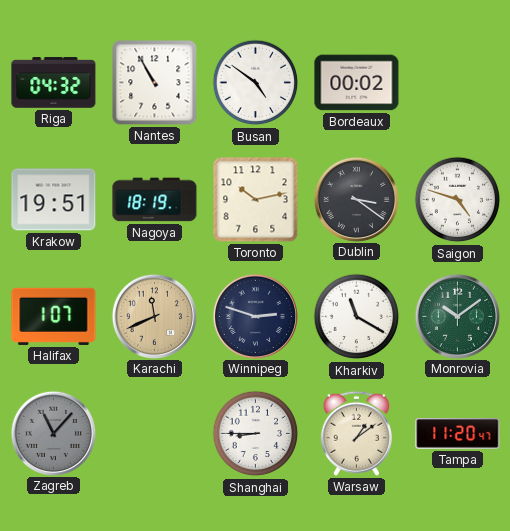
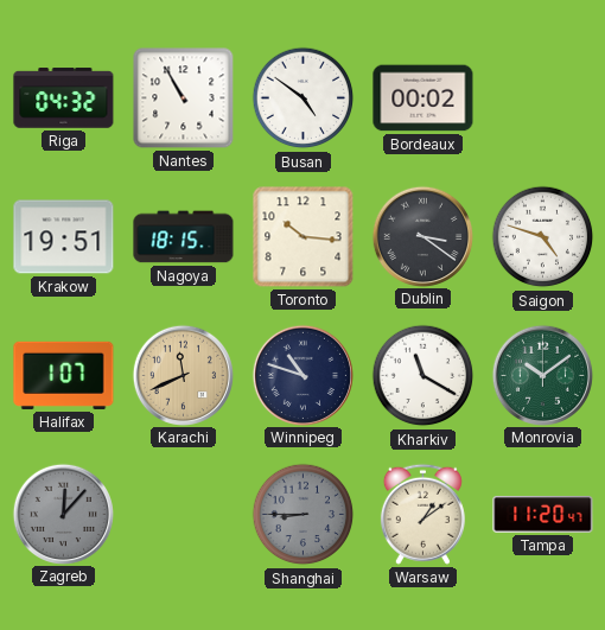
Nagoya: 18:19 -> 18:15
Toronto: 10:13 -> 10:16
Winnipeg: 2:48 -> 10:48
Zagreb: 11:07 -> 12:07
Shanghai dial: white -> grey
